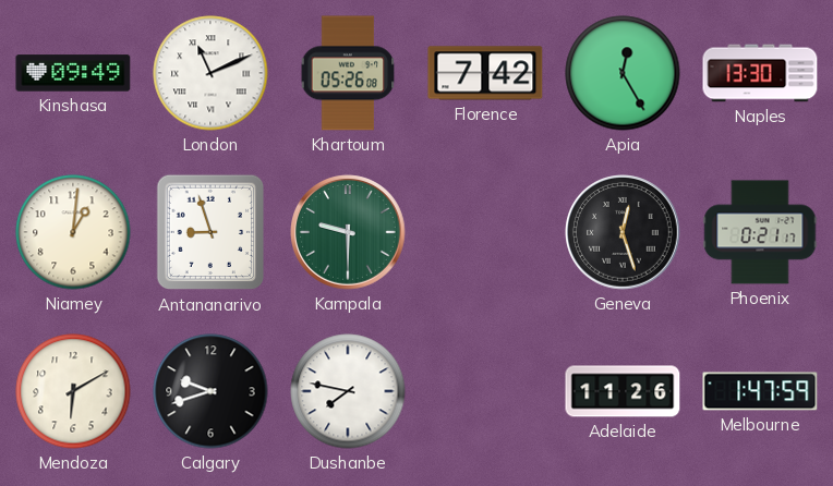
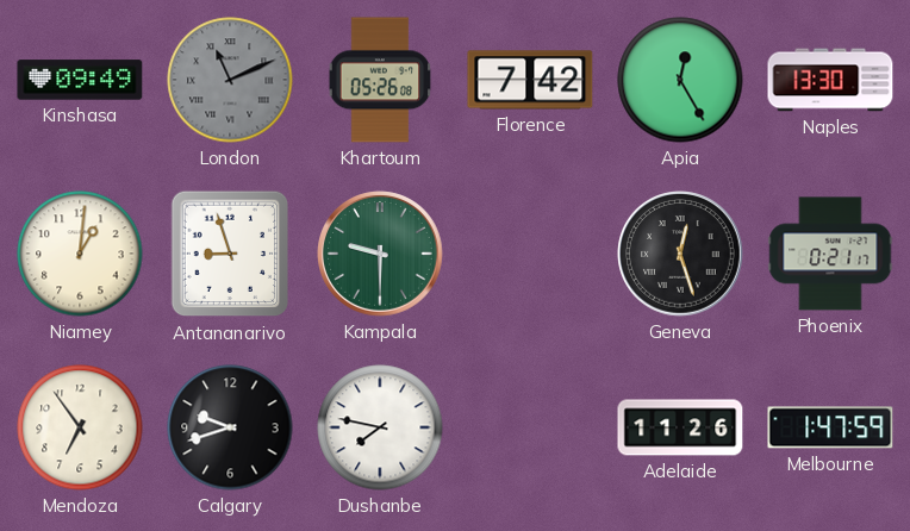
London dial: white -> grey
Mendoza: 6:10 -> 6:54
